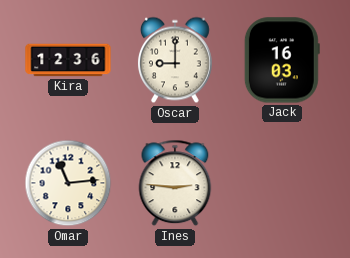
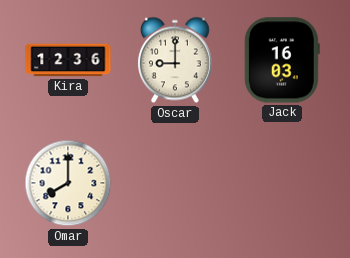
Omar: 11:14 -> 8:00
Ines: 2:46 -> none
